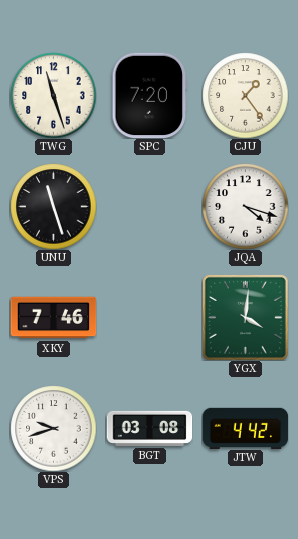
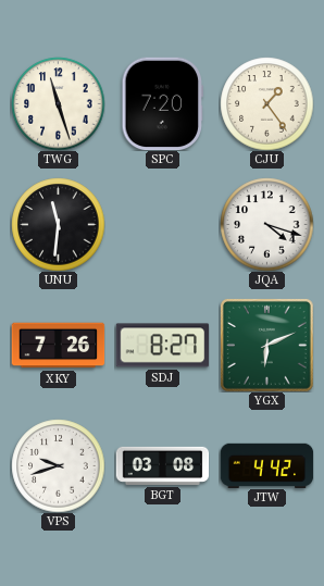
UNU: 11:27 -> 11:31
XKY: 7:46 -> 7:26
SDJ: none -> 8:27
YGX: 4:01 -> 6:11
